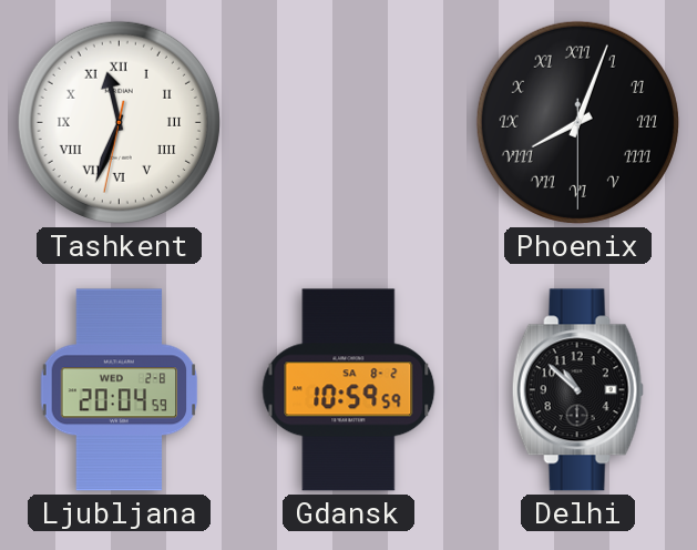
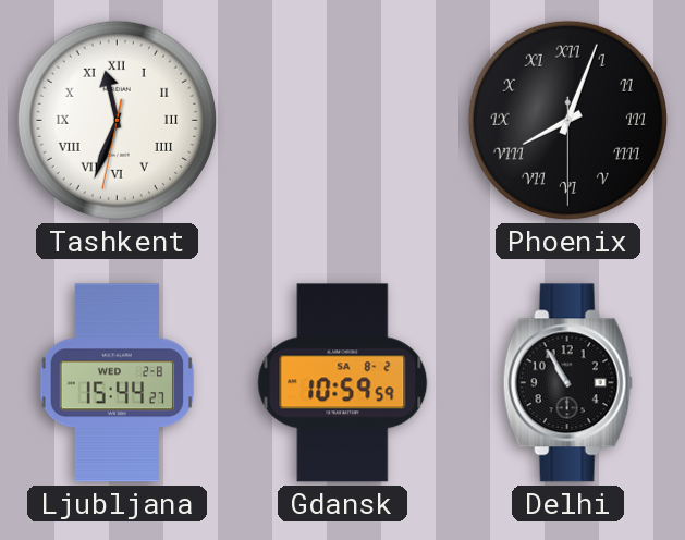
Ljubljana: 20:04 -> 15:44
Delhi: 10:52 -> 10:55
